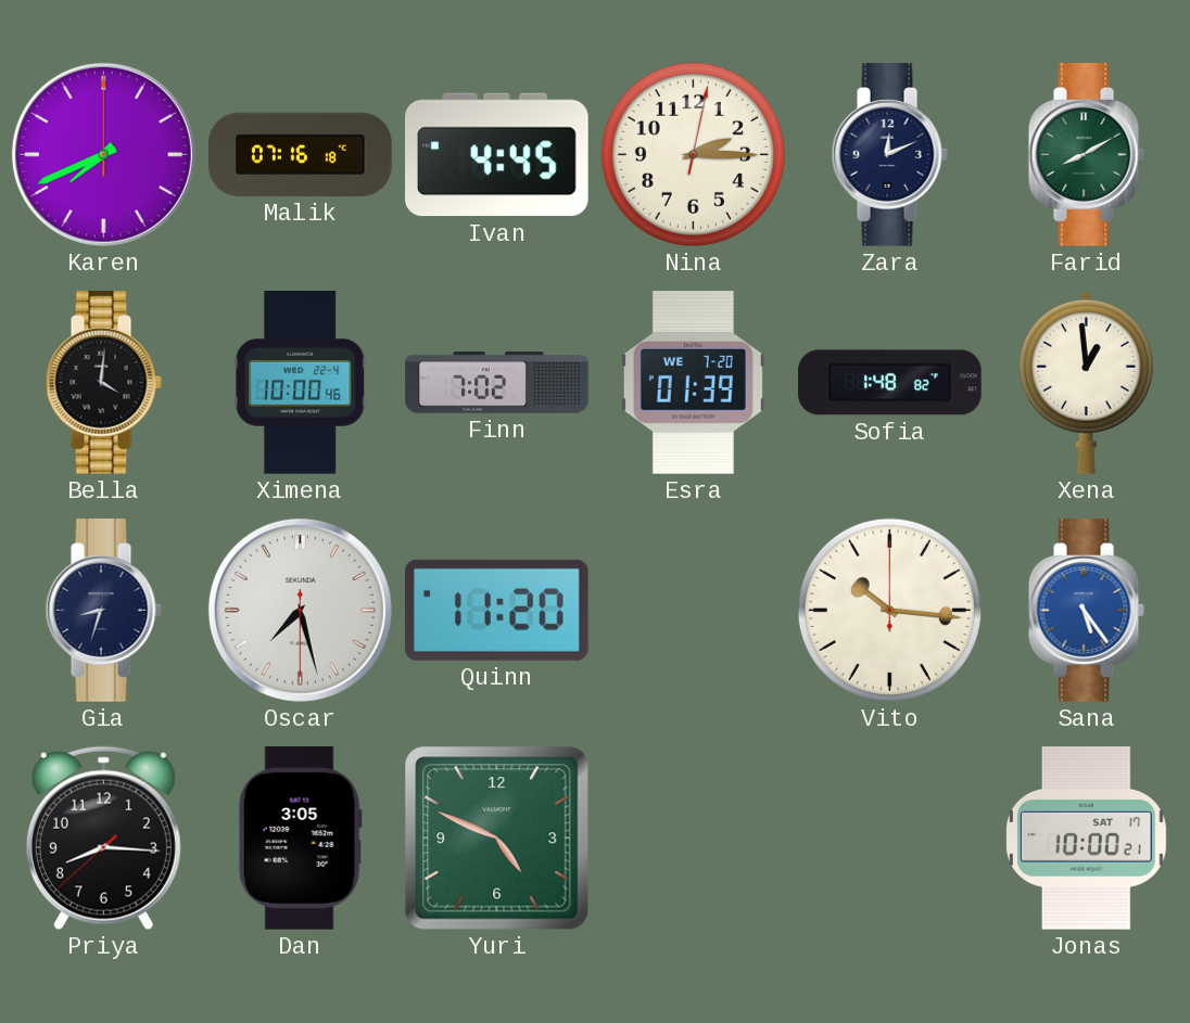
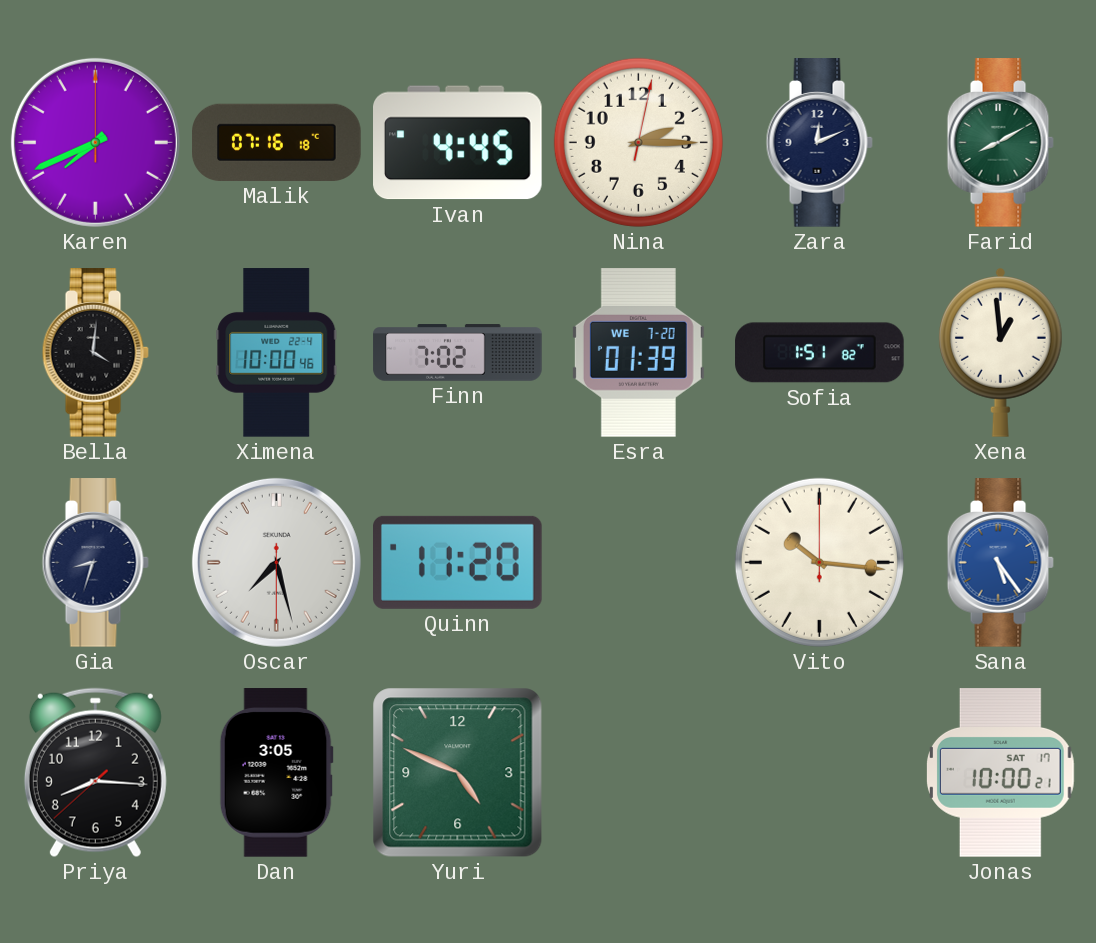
Sofia: 1:48 -> 1:51
